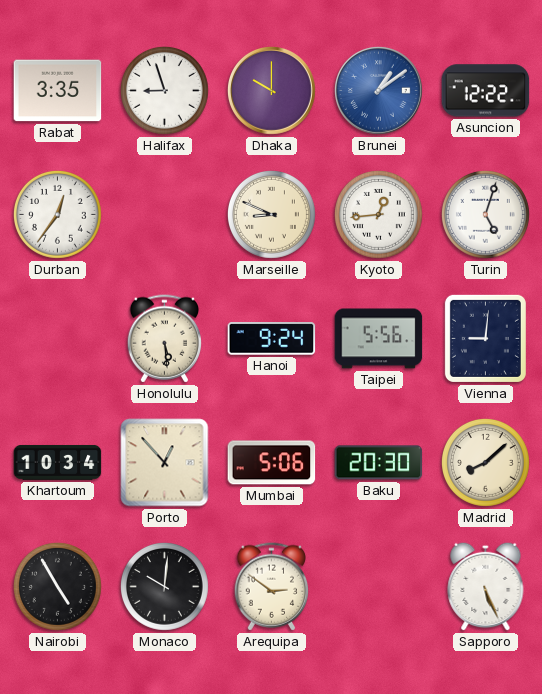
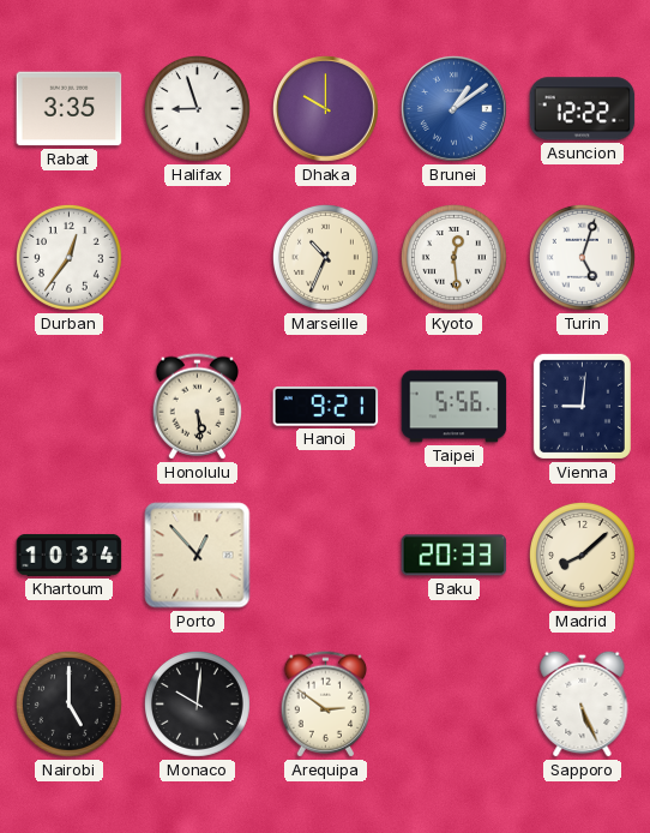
Marseille: 8:49 -> 10:34
Kyoto: 12:44 -> 12:29
Hanoi: 9:24 -> 9:21
Mumbai: 5:06 -> none
Baku: 20:30 -> 20:33
Nairobi: 4:55 -> 5:00
